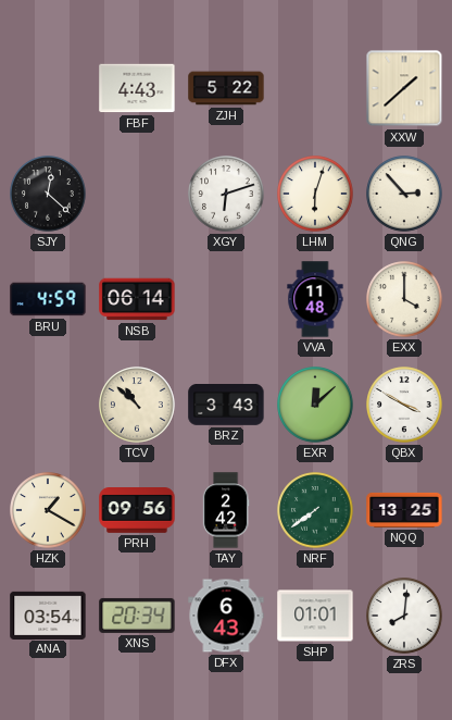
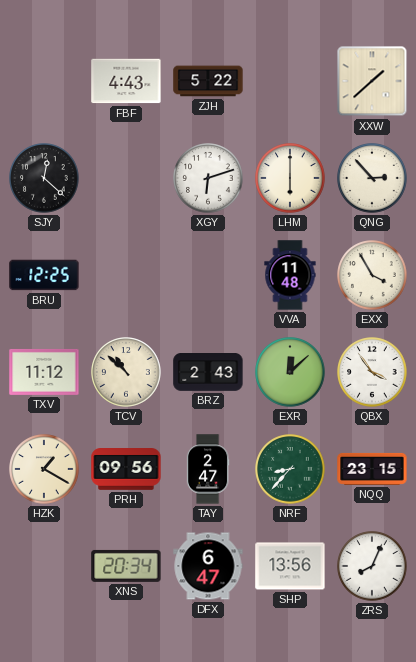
LHM: 6:03 -> 6:00
BRU: 4:59 -> 12:25
NSB: 06:14 -> none
EXX: 4:00 -> 3:55
TXV: none -> 11:12
BRZ: 3:43 -> 2:43
QBX: 3:50 -> 3:54
TAY: 2:42 -> 2:47
NRF: 7:39 -> 8:37
NQQ: 13:25 -> 23:15
ANA: 03:54 -> none
DFX: 6:43 -> 6:47
SHP: 01:01 -> 13:56
ZRS: 8:01 -> 8:04
